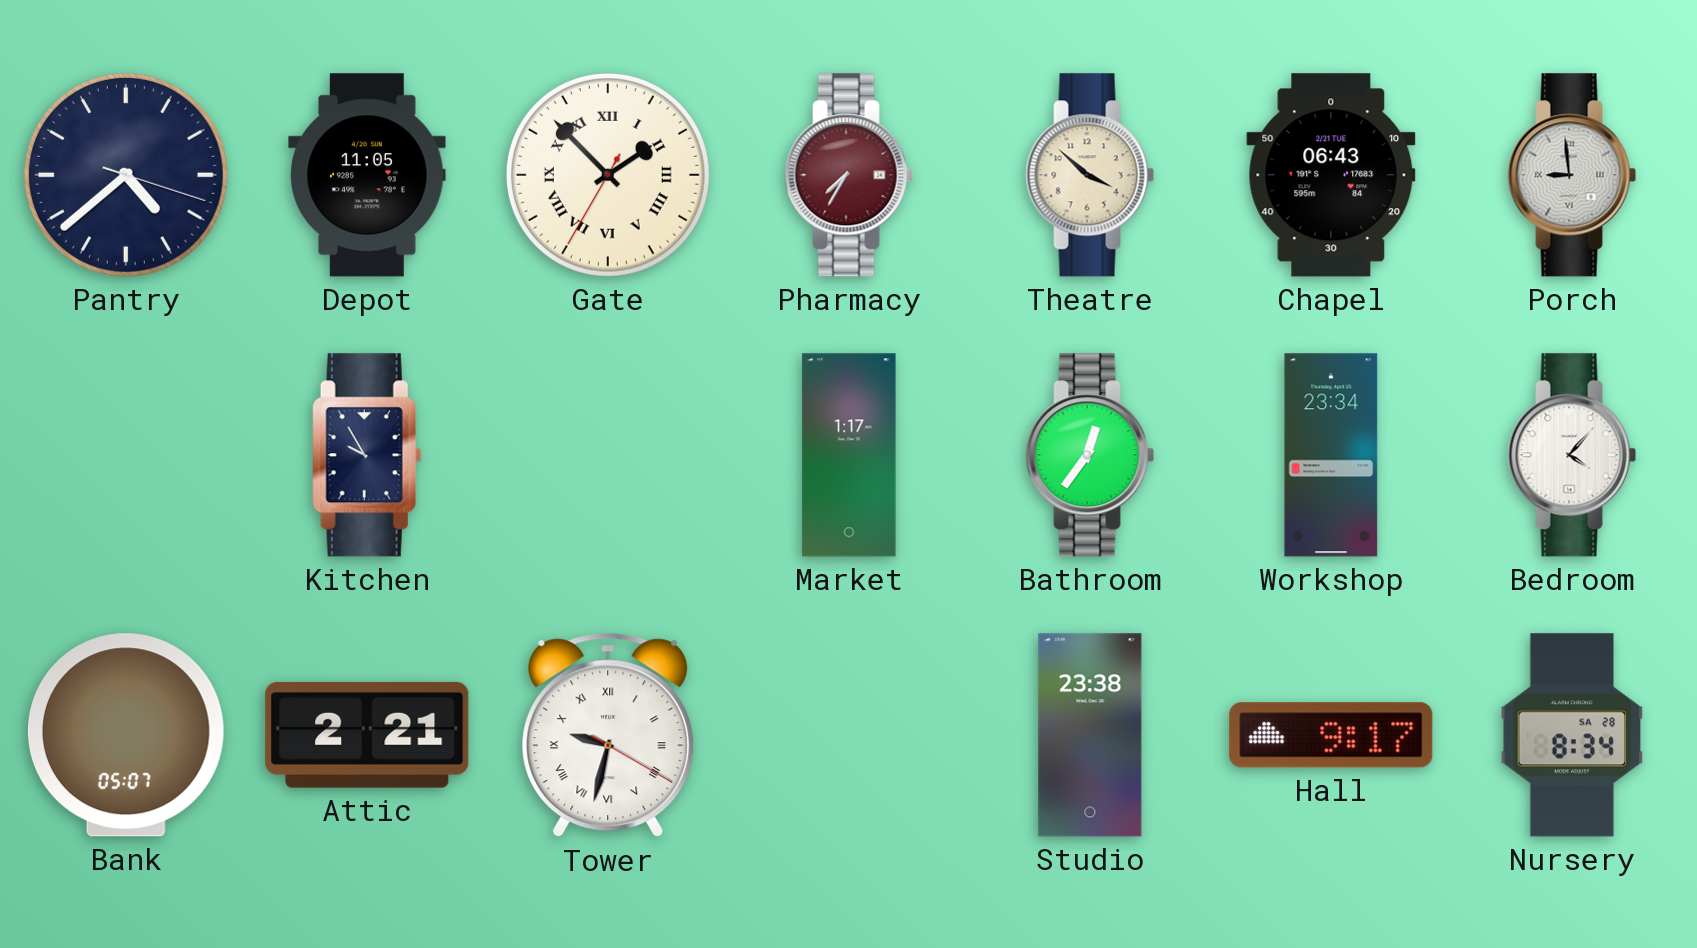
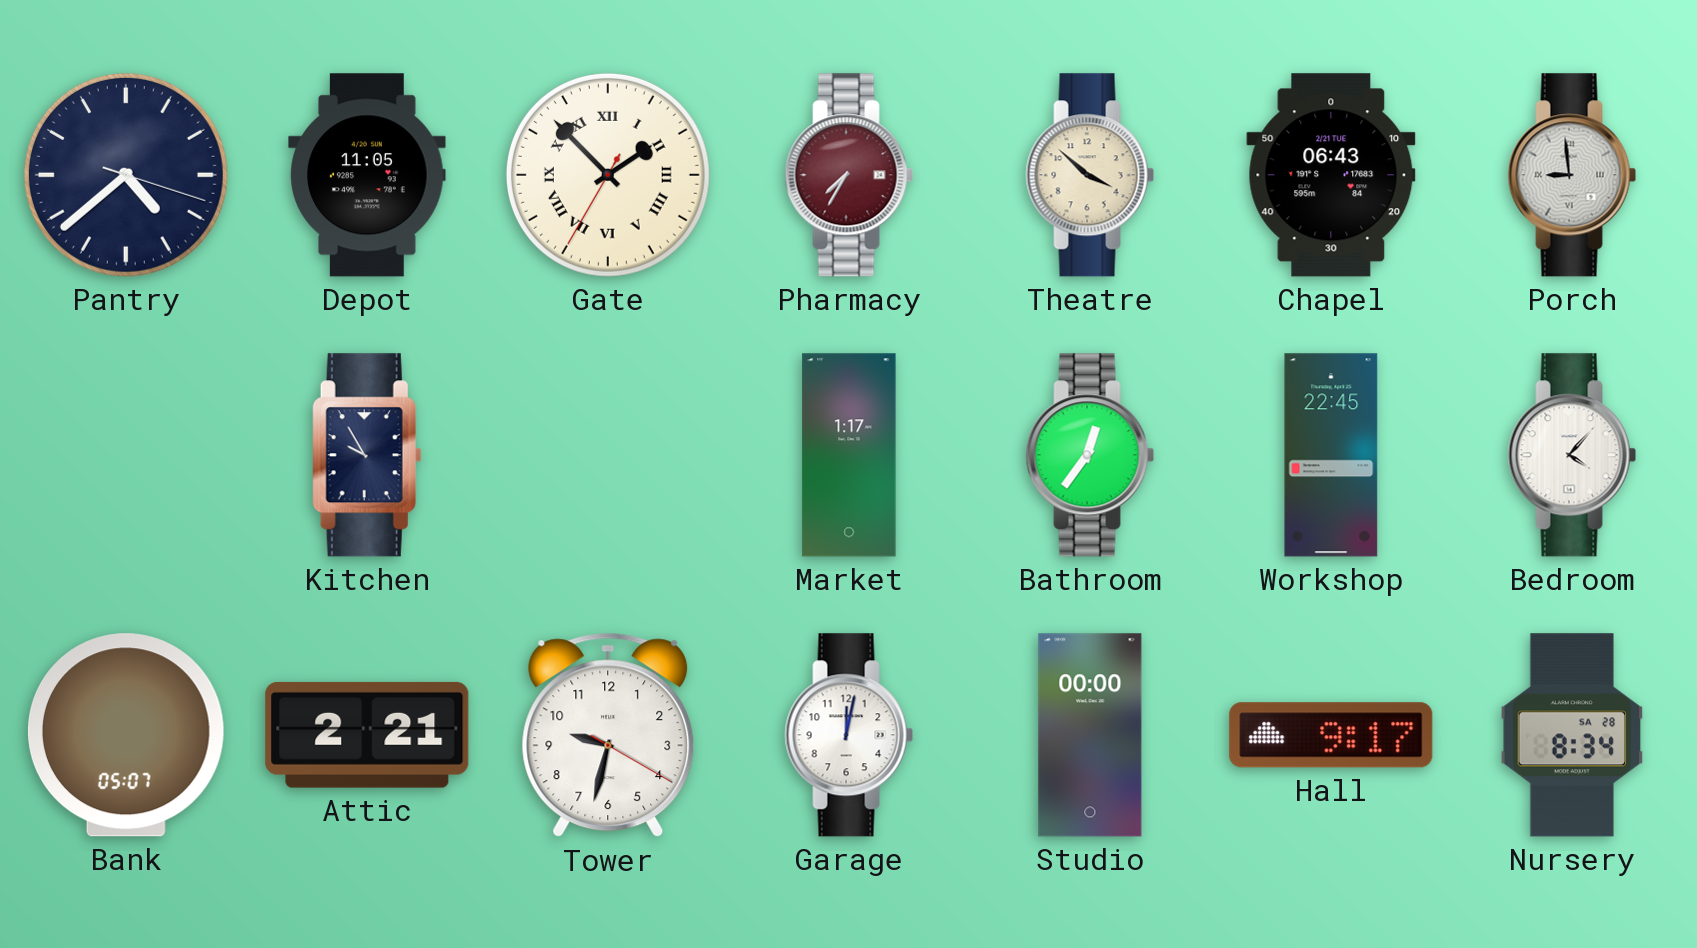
Workshop: 23:34 -> 22:45
Tower numerals: Roman -> Arabic
Garage: none -> 12:02
Studio: 23:38 -> 00:00
